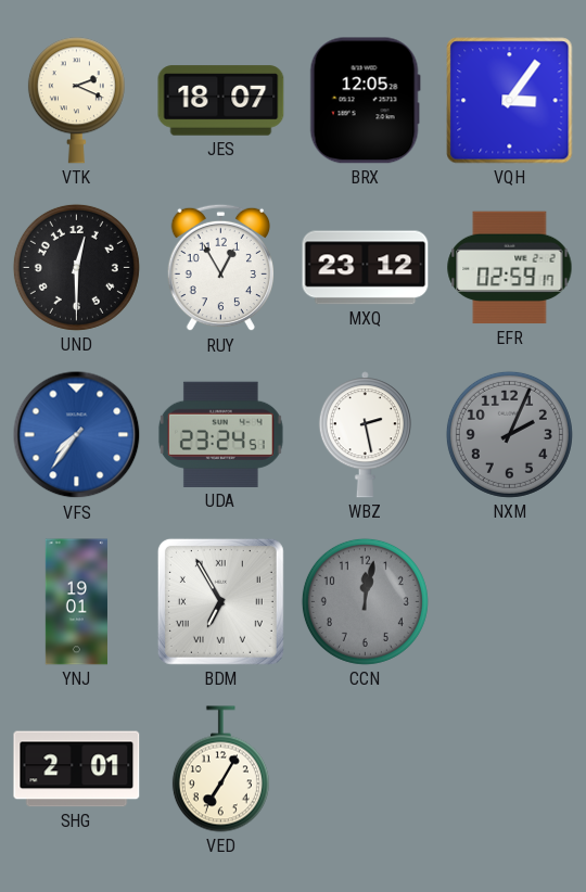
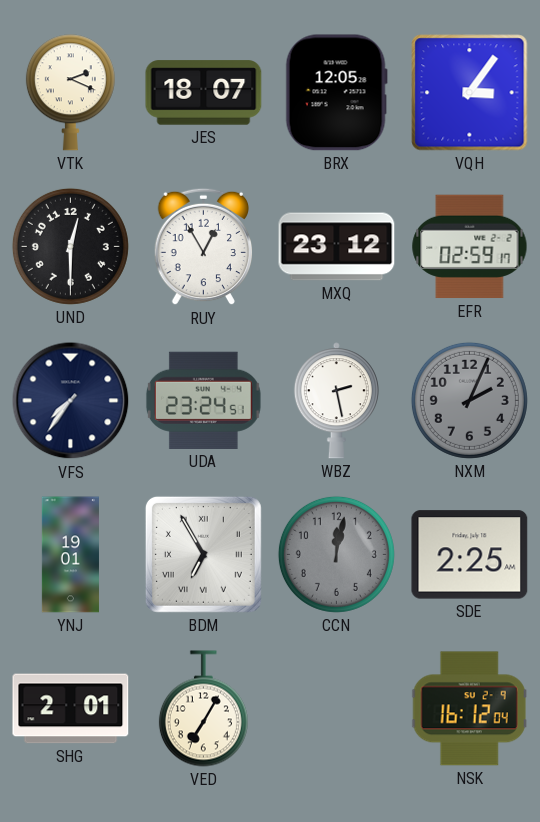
VFS dial: blue -> navy
SDE: none -> 2:25
NSK: none -> 16:12
